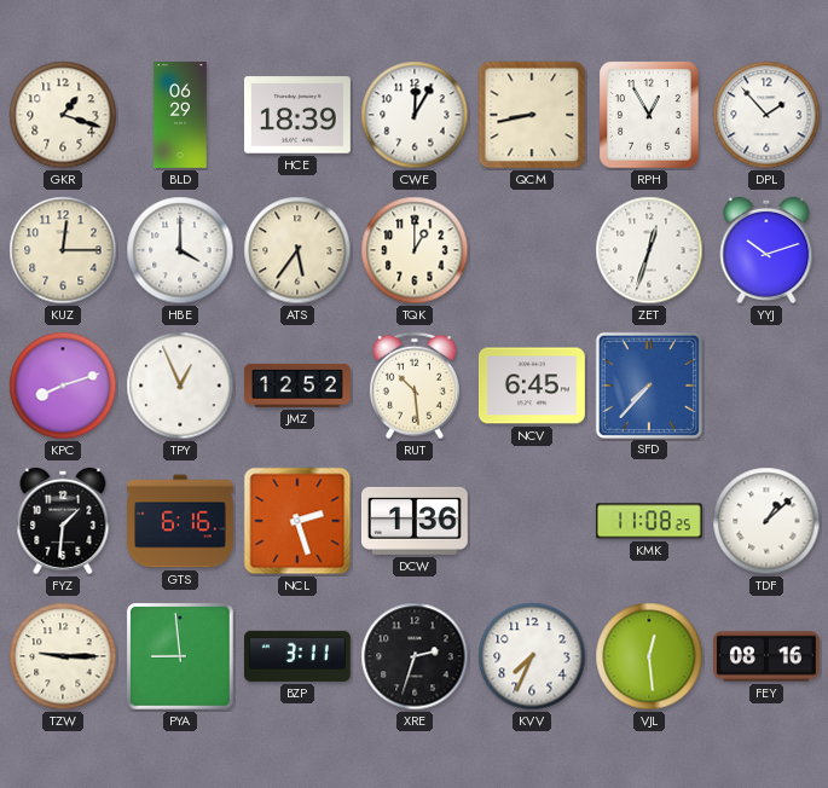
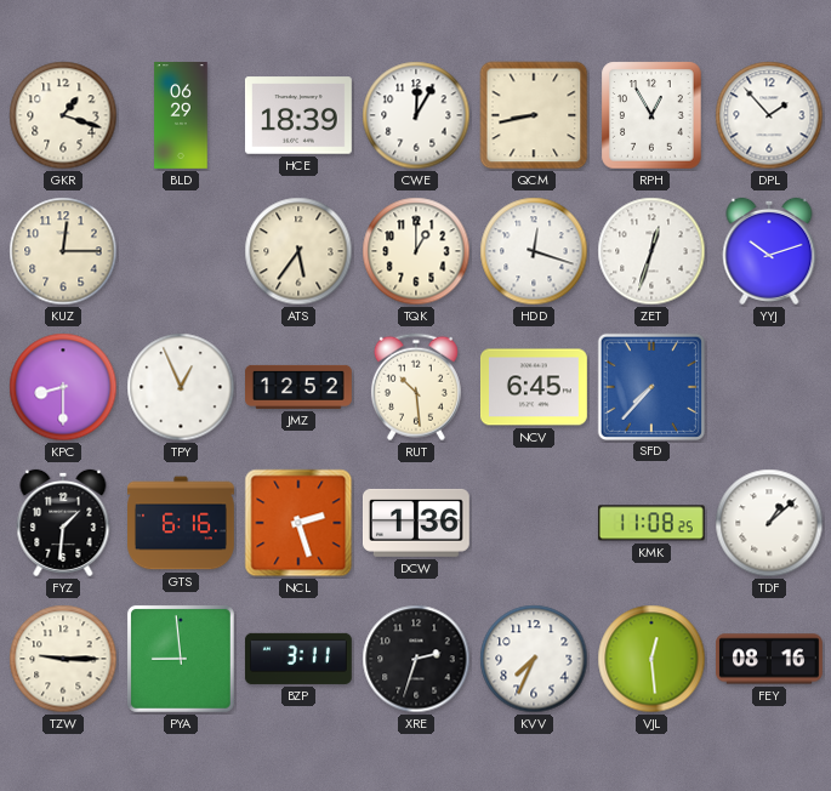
HBE: 4:00 -> none
HDD: none -> 12:18
KPC: 8:12 -> 8:30
